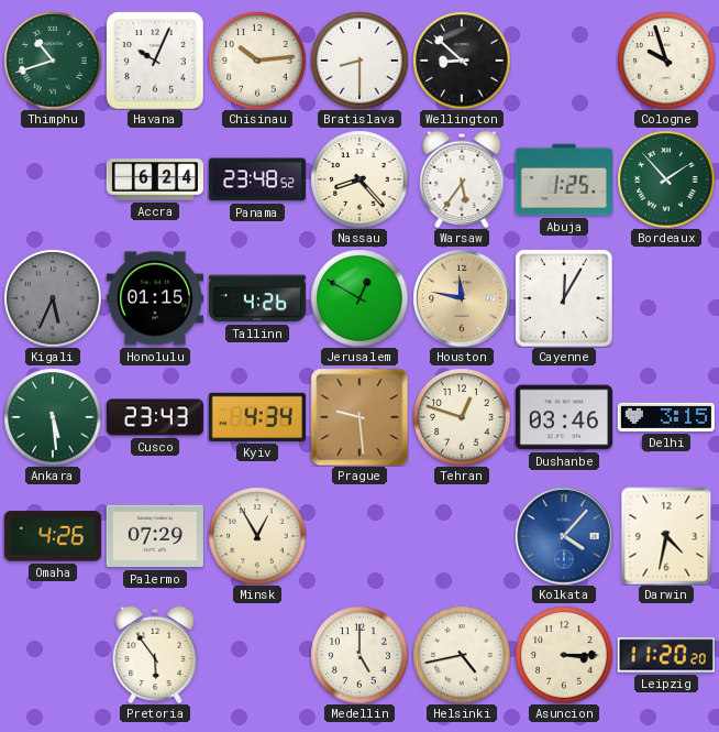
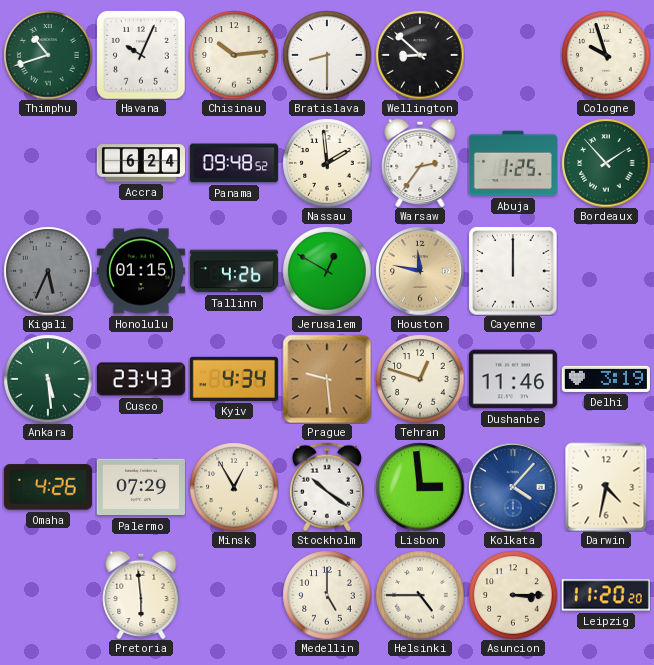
Panama: 23:48 -> 09:48
Nassau: 8:23 -> 1:59
Warsaw: 5:36 -> 2:36
Cayenne: 12:05 -> 12:00
Dushanbe: 03:46 -> 11:46
Delhi: 3:15 -> 3:19
Stockholm: none -> 10:21
Lisbon: none -> 2:59
Pretoria: 5:54 -> 5:59
Helsinki: 4:43 -> 4:45
